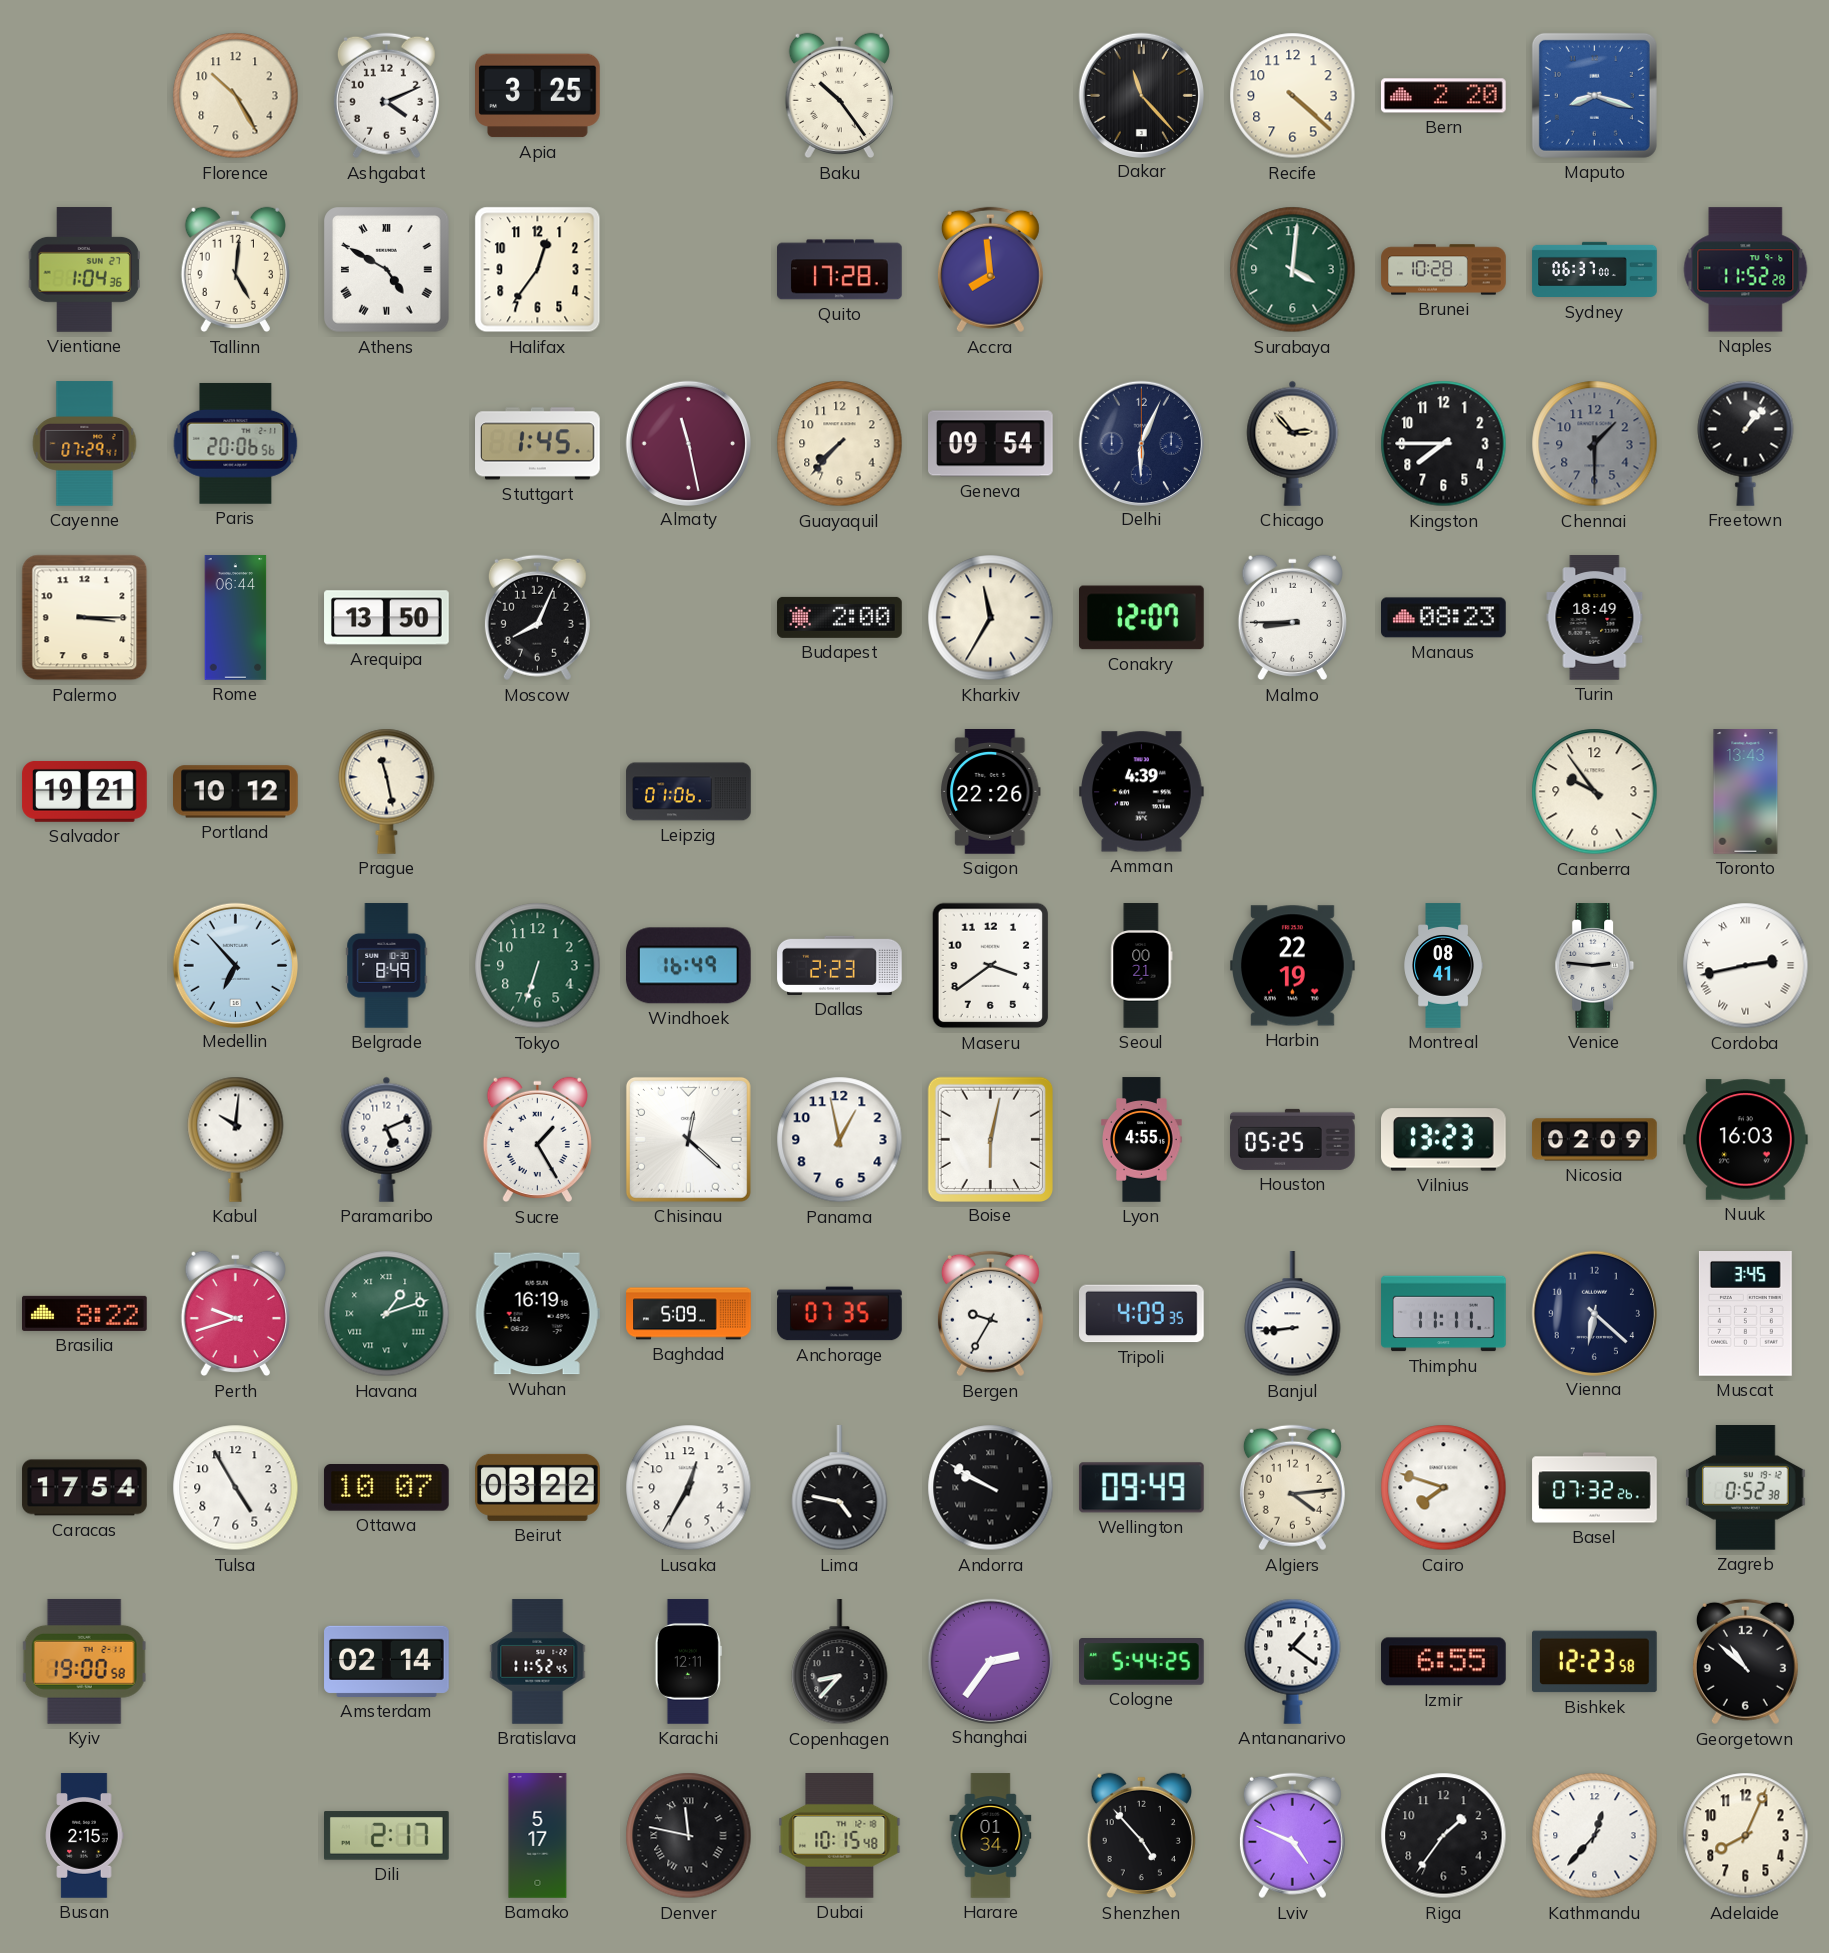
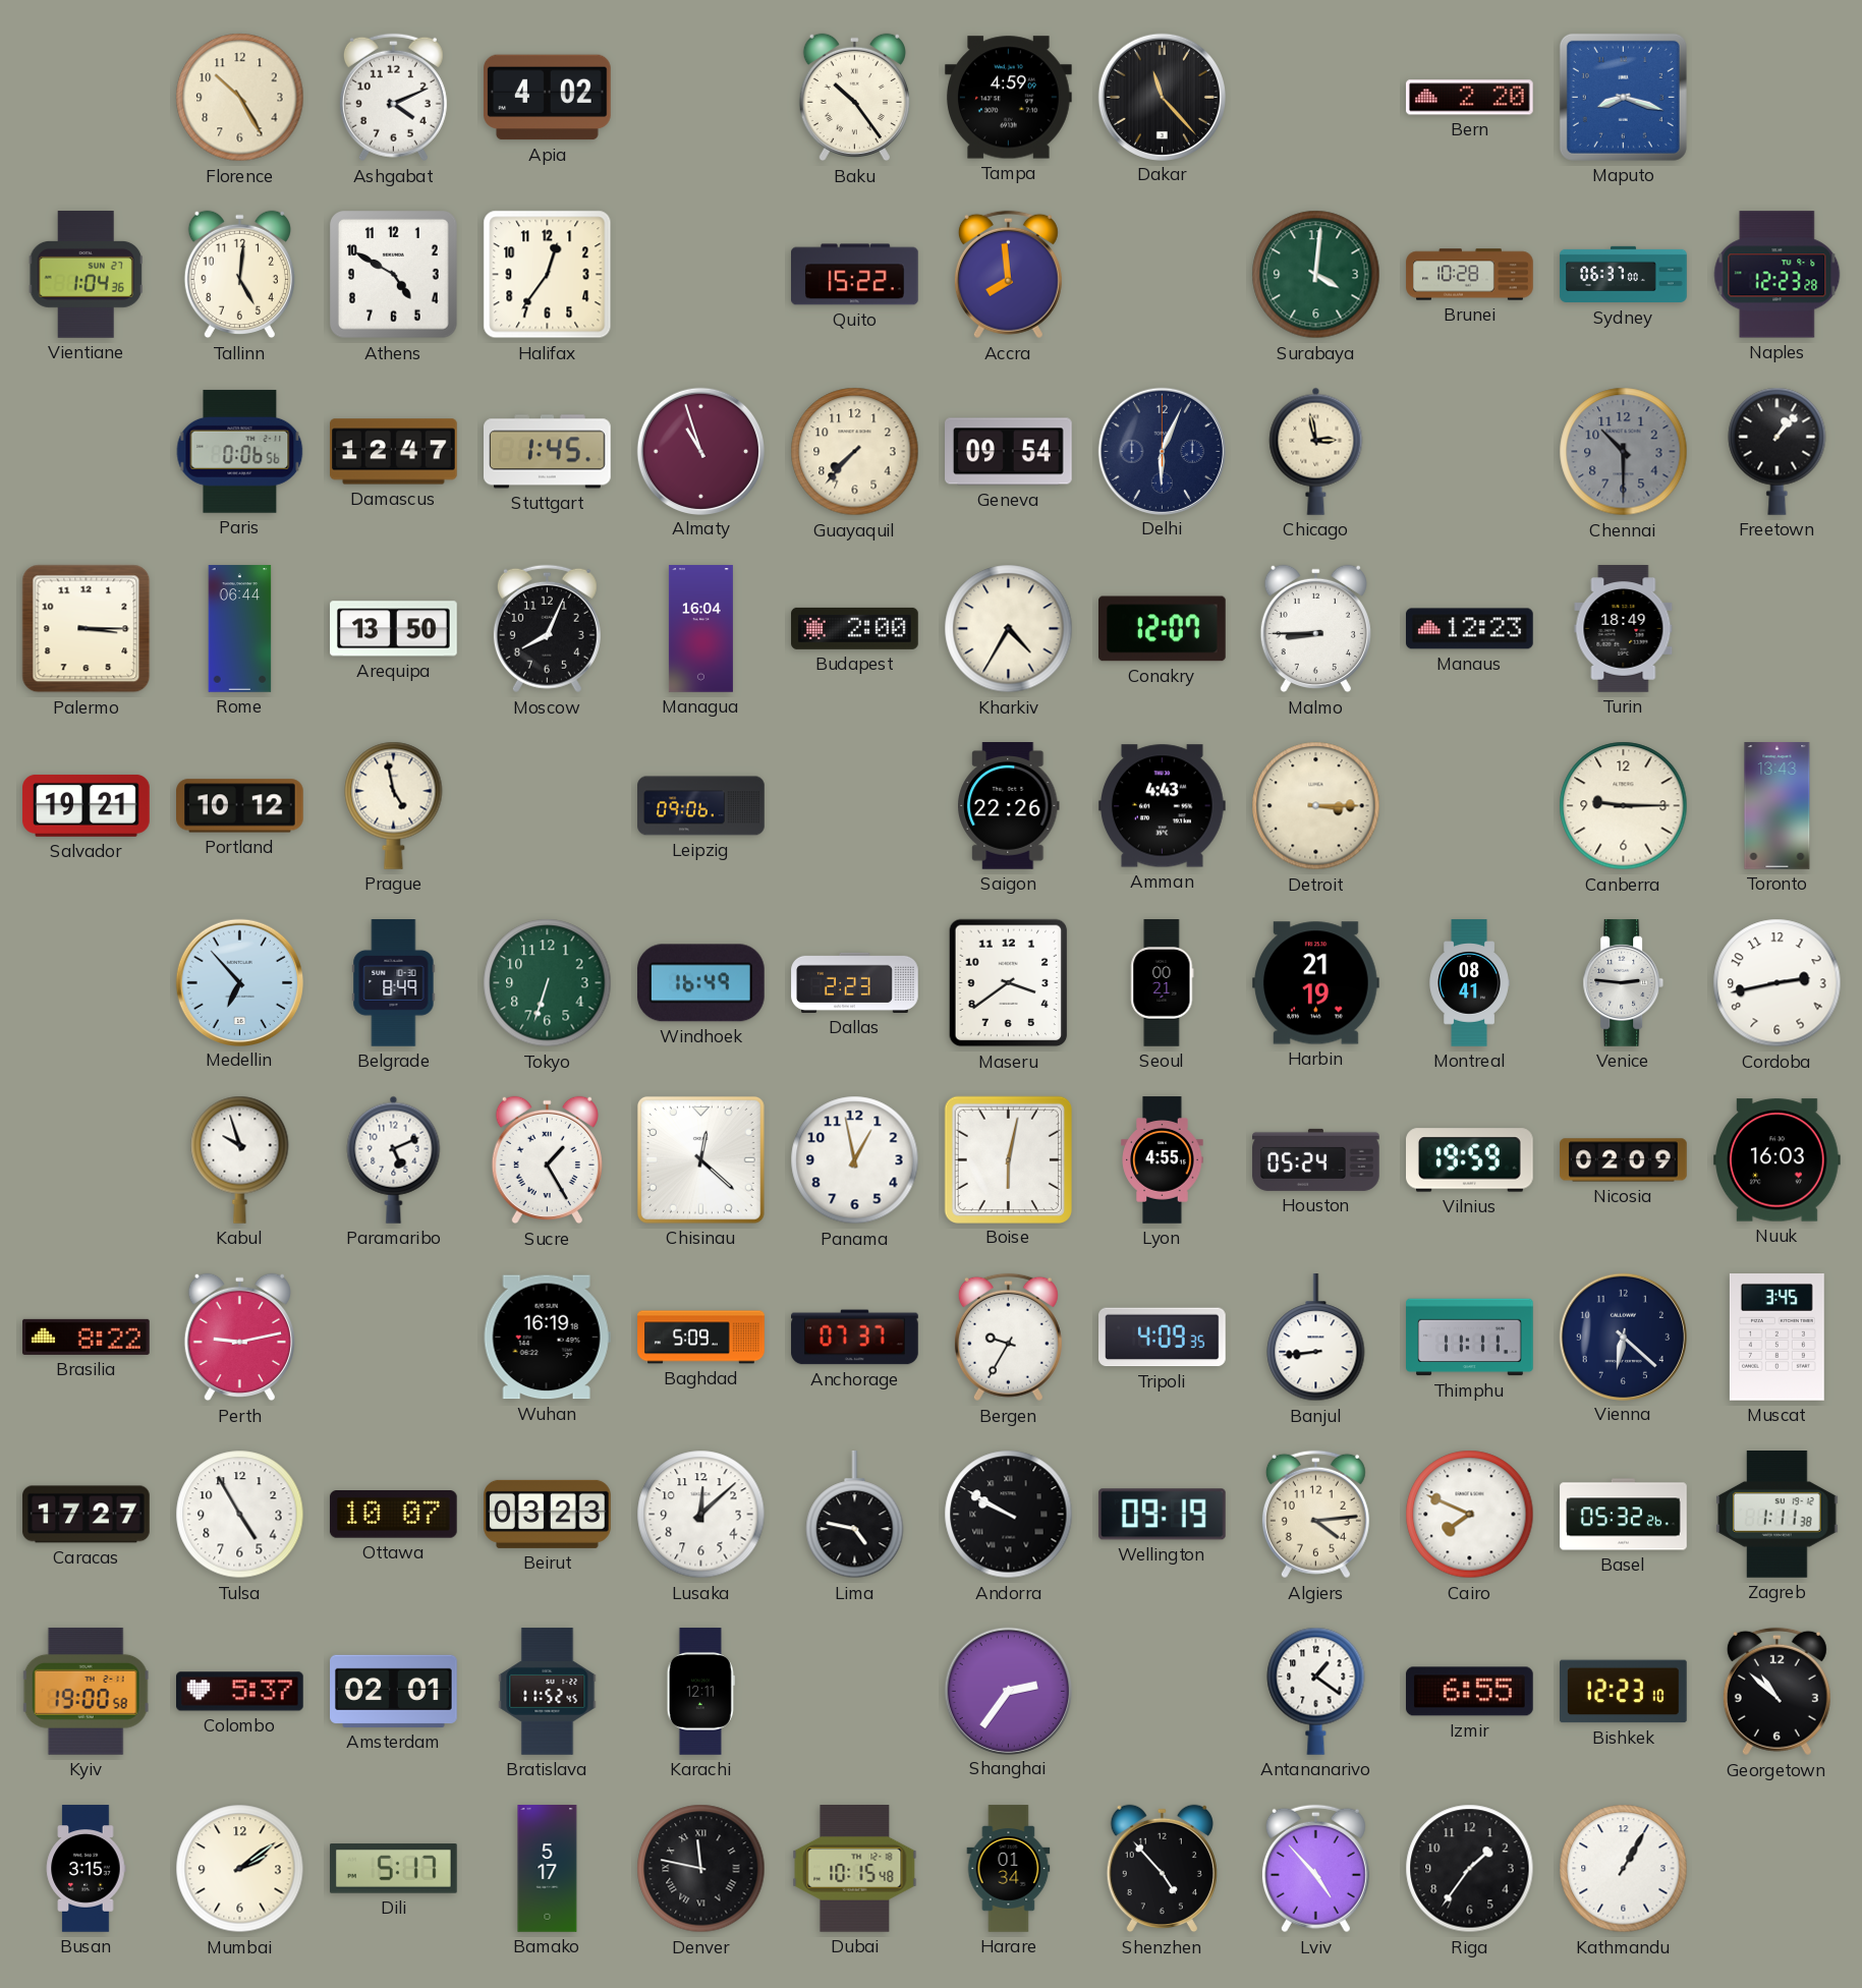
Apia: 3:25 -> 4:02
Tampa: none -> 4:59
Recife: 4:22 -> none
Athens numerals: Roman -> Arabic
Quito: 17:28 -> 15:22
Naples: 11:52 -> 12:23
Cayenne: 07:29 -> none
Paris: 20:06 -> 0:06
Damascus: none -> 12:47
Almaty: 11:28 -> 10:57
Chicago: 2:53 -> 2:58
Kingston: 7:45 -> none
Chennai: 1:30 -> 10:30
Managua: none -> 16:04
Kharkiv: 11:35 -> 4:35
Manaus: 08:23 -> 12:23
Prague: 11:28 -> 4:58
Leipzig: 01:06 -> 09:06
Amman: 4:39 -> 4:43
Detroit: none -> 3:15
Canberra: 9:54 -> 9:15
Harbin: 22:19 -> 21:19
Cordoba numerals: Roman -> Arabic
Kabul: 10:01 -> 9:57
Houston: 05:25 -> 05:24
Vilnius: 13:23 -> 19:59
Perth: 9:42 -> 9:13
Havana: 1:12 -> none
Anchorage: 07:35 -> 07:37
Caracas: 17:54 -> 17:27
Beirut: 03:22 -> 03:23
Lusaka: 12:35 -> 12:08
Wellington: 09:49 -> 09:19
Cairo: 7:48 -> 7:49
Basel: 07:32 -> 05:32
Zagreb: 0:52 -> 1:11
Colombo: none -> 5:37
Amsterdam: 02:14 -> 02:01
Copenhagen: 8:37 -> none
Cologne: 5:44 -> none
Bishkek: 12:23:58 -> 12:23:10
Busan: 2:15 -> 3:15
Mumbai: none -> 2:09
Dili: 2:17 -> 5:17
Lviv: 4:49 -> 4:53
Kathmandu: 12:37 -> 1:05
Adelaide: 8:04 -> none
